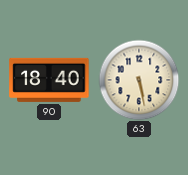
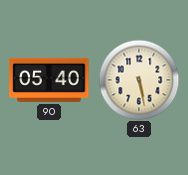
90: 18:40 -> 05:40
